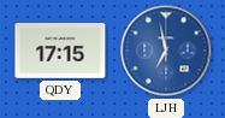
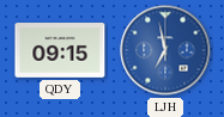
QDY: 17:15 -> 09:15
